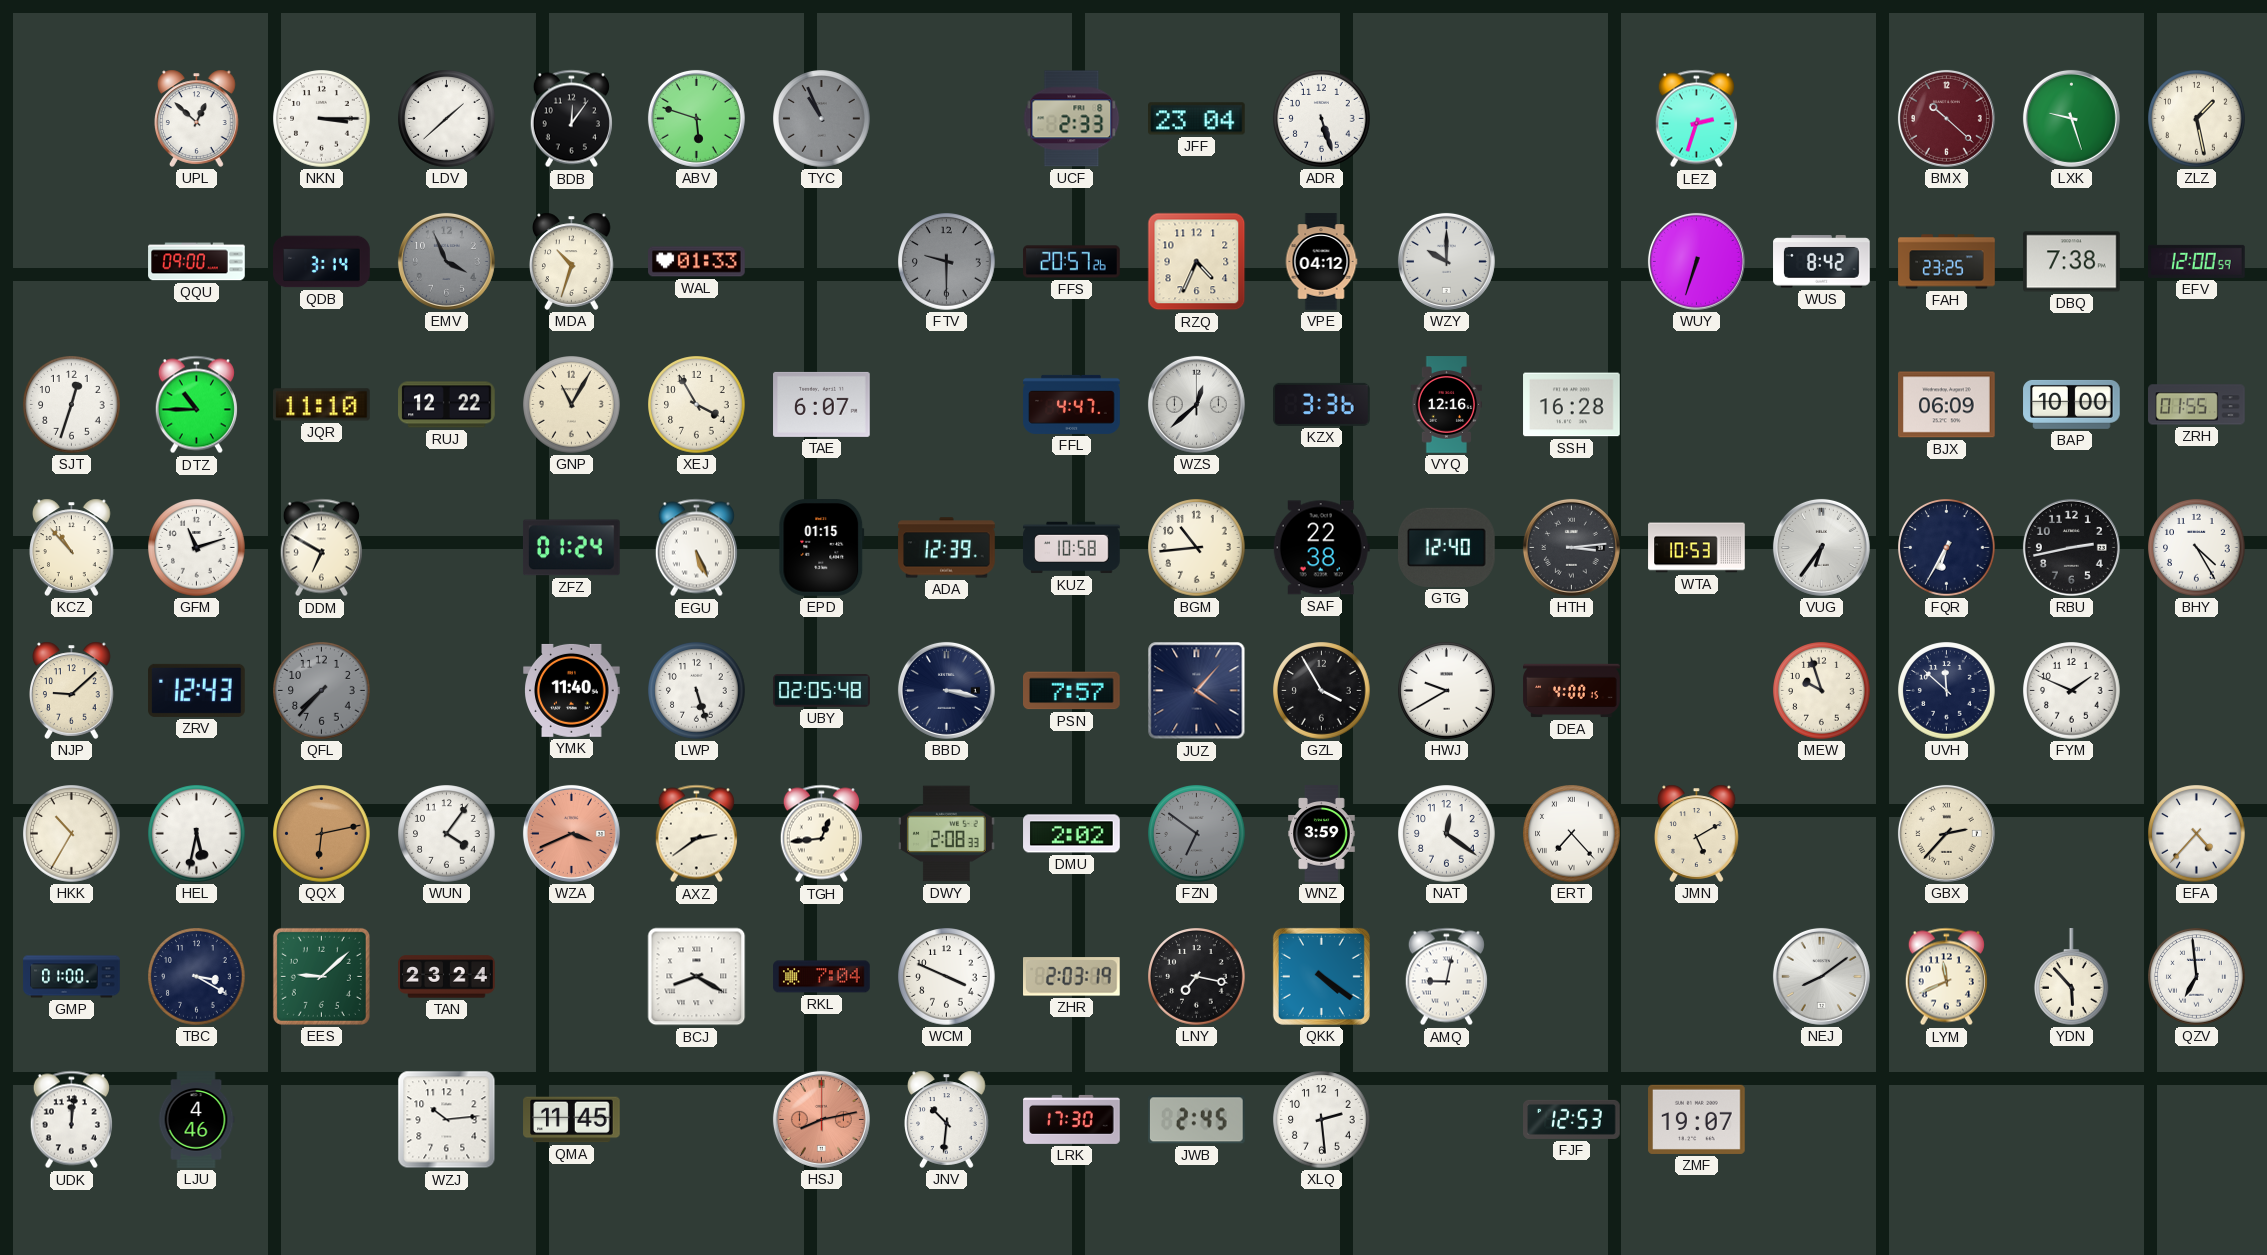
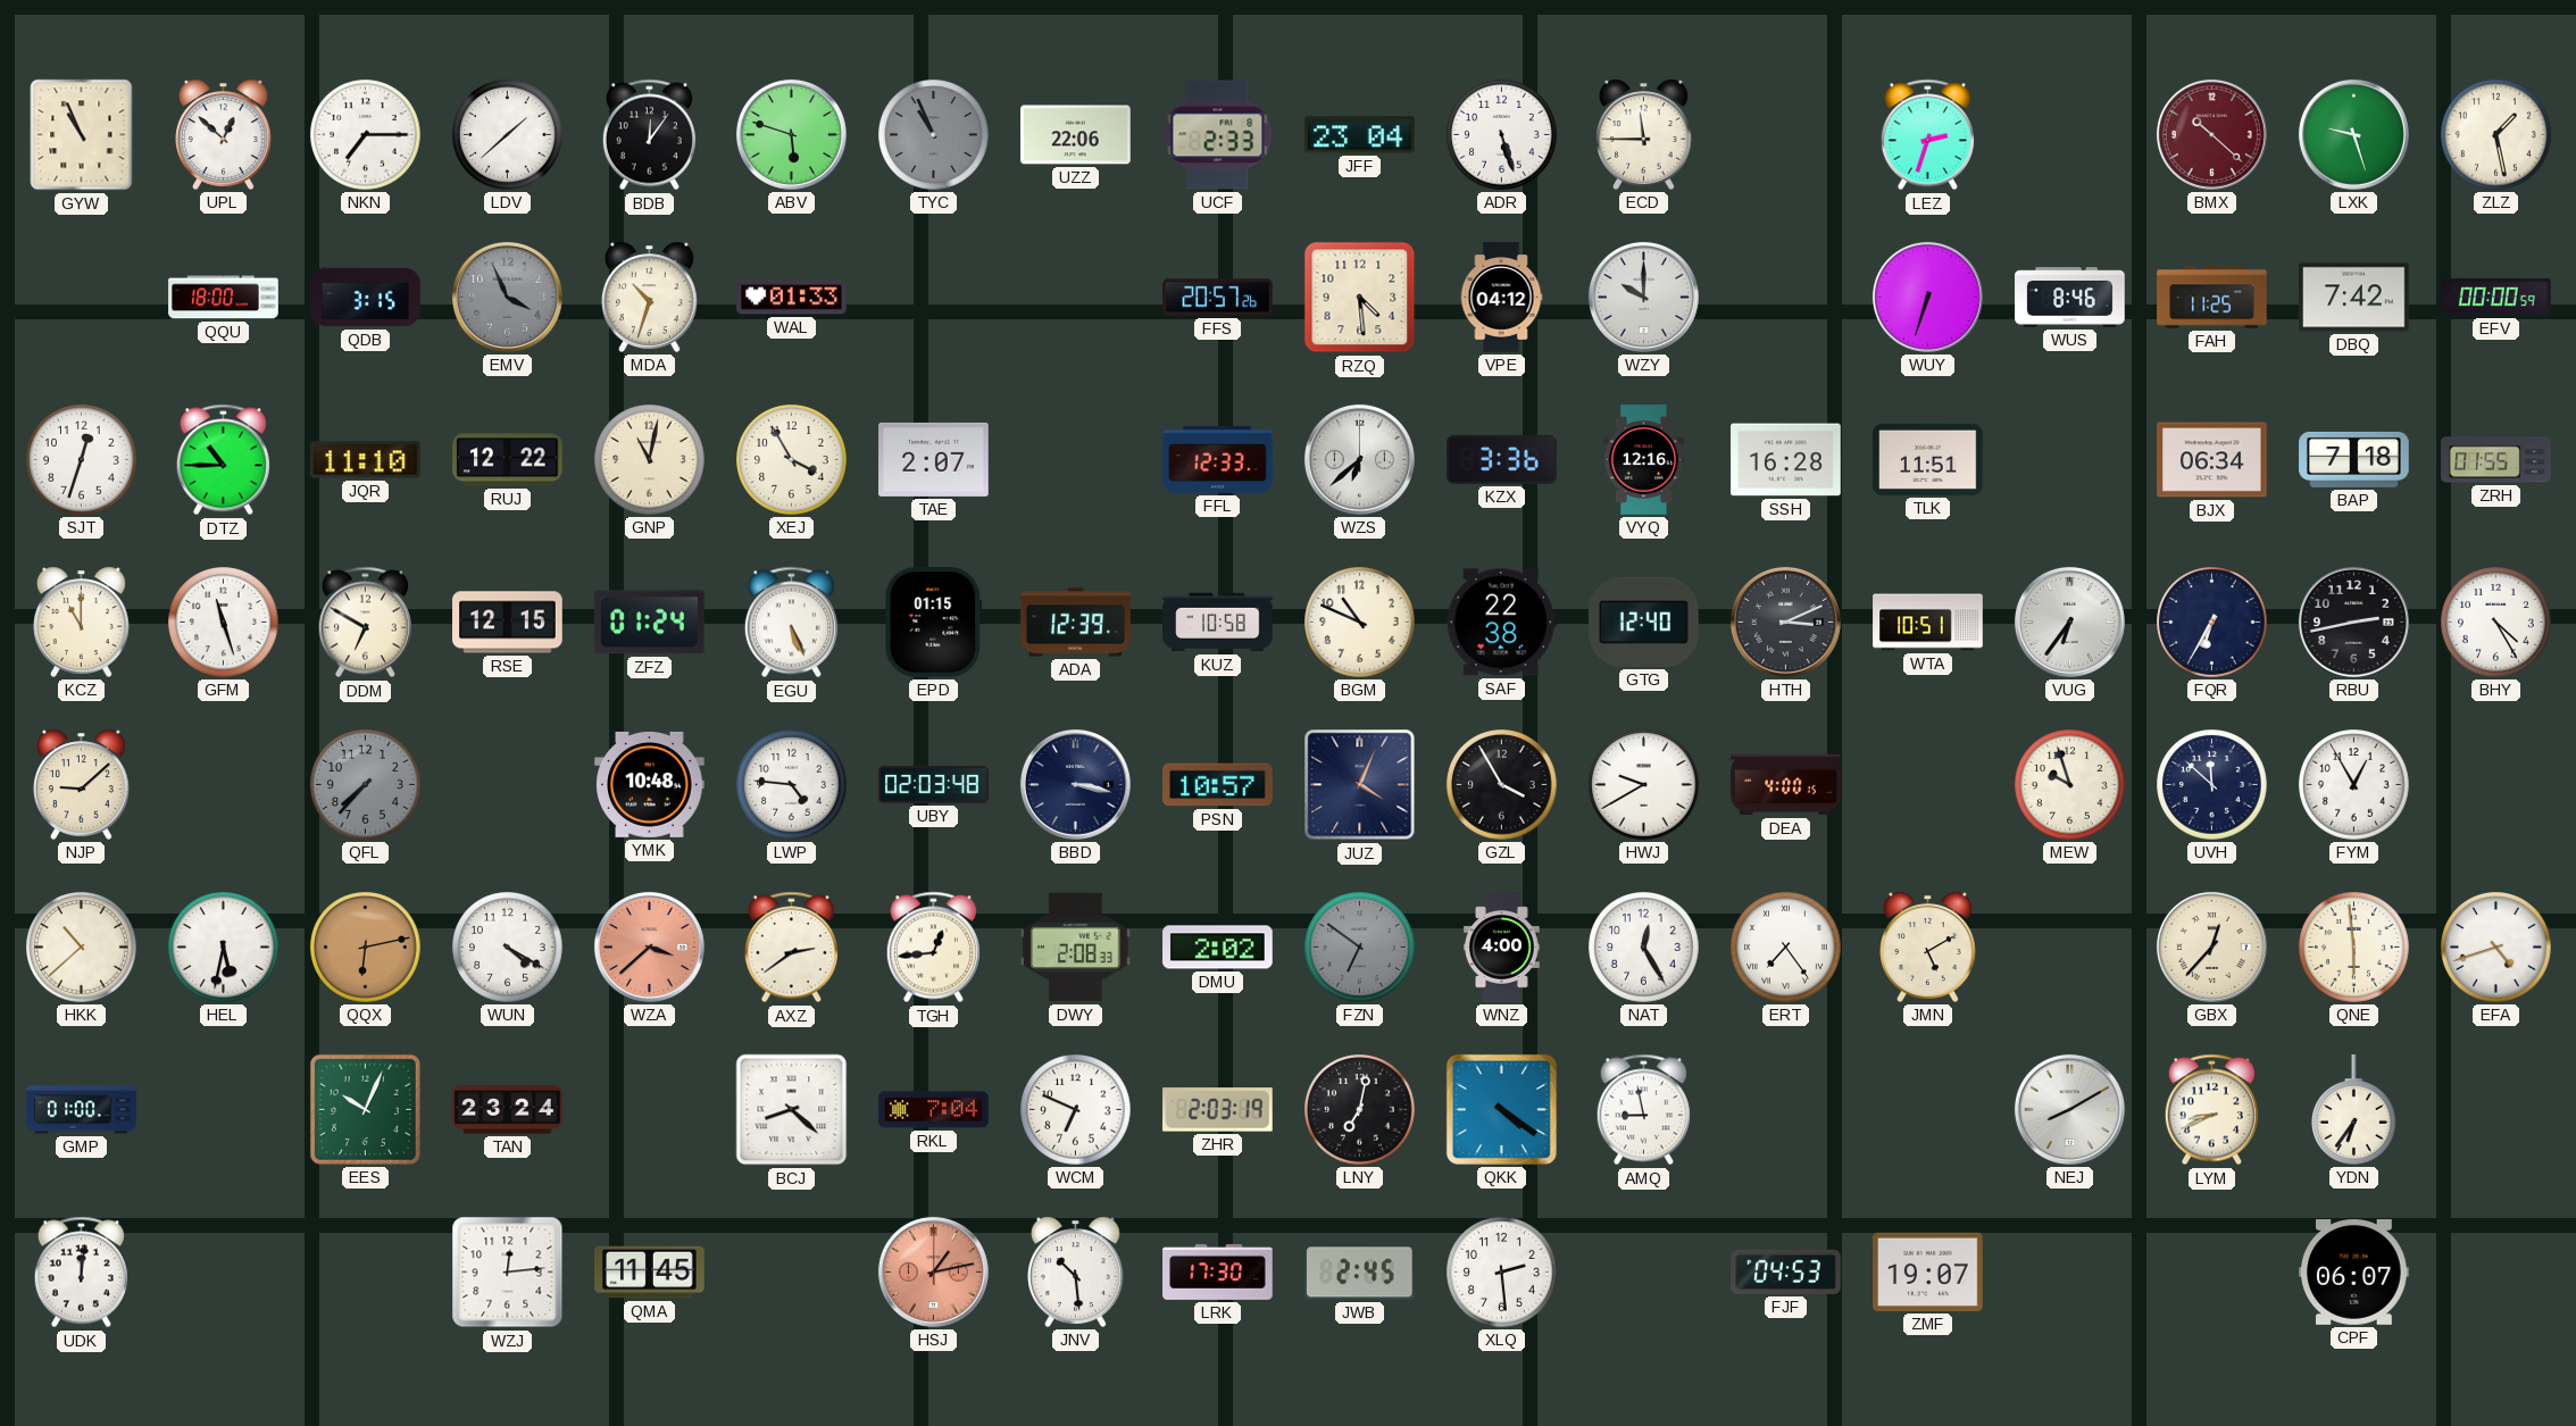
GYW: none -> 10:56
NKN: 3:15 -> 7:15
UZZ: none -> 22:06
ECD: none -> 11:45
QQU: 09:00 -> 18:00
QDB: 3:14 -> 3:15
FTV: 9:30 -> none
RZQ: 4:34 -> 4:29
WUS: 8:42 -> 8:46
FAH: 23:25 -> 11:25
DBQ: 7:38 -> 7:42
EFV: 12:00 -> 00:00
GNP: 11:05 -> 11:02
TAE: 6:07 -> 2:07
FFL: 4:47 -> 12:33
WZS: 12:38 -> 6:38
TLK: none -> 11:51
BJX: 06:09 -> 06:34
BAP: 10:00 -> 7:18
KCZ: 10:53 -> 11:00
GFM: 11:12 -> 11:27
RSE: none -> 12:15
BGM: 10:44 -> 10:49
HTH: 3:14 -> 3:11
WTA: 10:53 -> 10:51
ZRV: 12:43 -> none
YMK: 11:40 -> 10:48
LWP: 5:27 -> 4:46
UBY: 02:05 -> 02:03
PSN: 7:57 -> 10:57
JUZ: 4:07 -> 4:04
FYM: 1:49 -> 12:55
HKK: 10:35 -> 10:38
WUN: 4:06 -> 4:20
WZA: 3:41 -> 3:38
WNZ: 3:59 -> 4:00
NAT: 12:21 -> 12:25
ERT: 7:23 -> 7:24
GBX: 2:37 -> 12:37
QNE: none -> 5:59
EFA: 4:37 -> 4:42
TBC: 3:20 -> none
EES: 9:08 -> 10:04
BCJ: 8:20 -> 8:22
WCM: 3:49 -> 6:49
LNY: 7:17 -> 7:02
AMQ: 9:02 -> 8:58
NEJ: 8:09 -> 8:10
LYM: 11:41 -> 8:41
YDN: 5:53 -> 6:36
QZV: 6:59 -> none
LJU: 4:46 -> none
WZJ: 10:14 -> 12:14
HSJ: 8:13 -> 1:13
JNV: 10:31 -> 10:29
FJF: 12:53 -> 04:53
CPF: none -> 06:07
